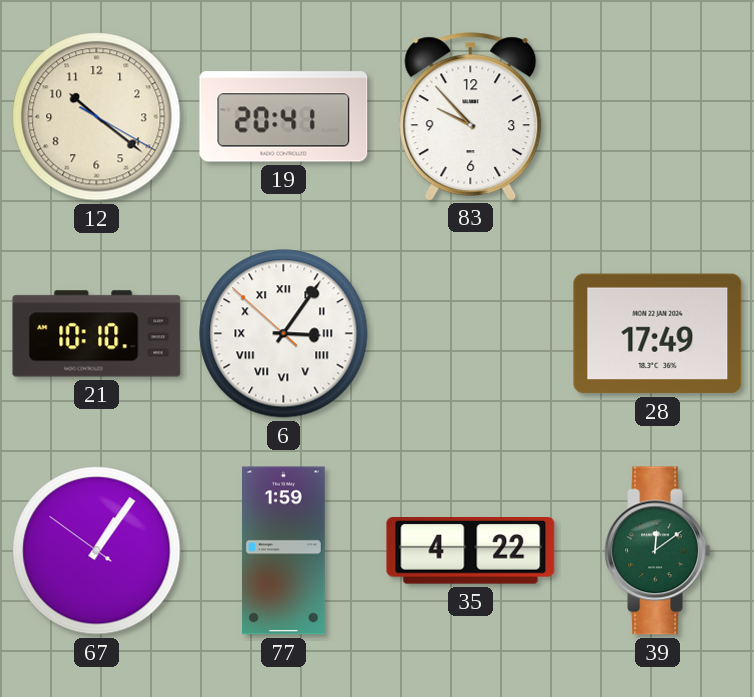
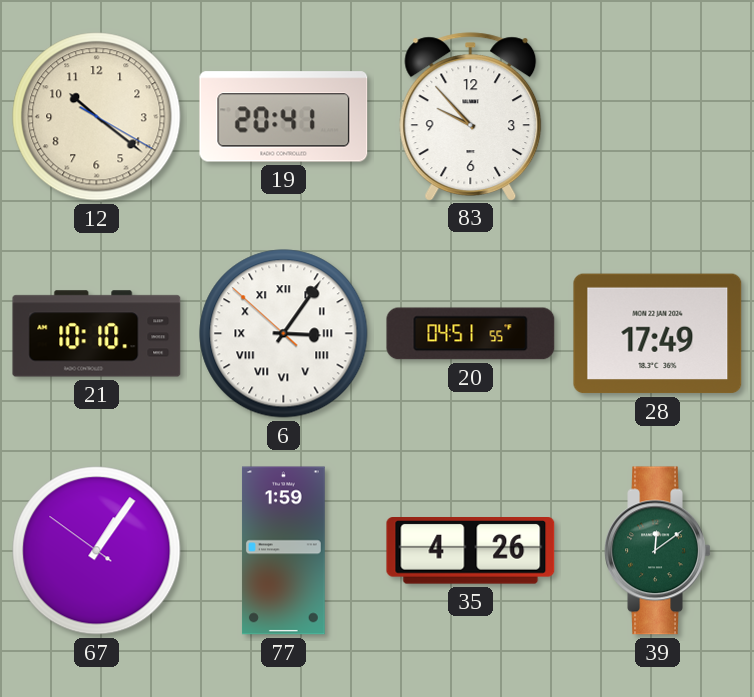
20: none -> 04:51
35: 4:22 -> 4:26
